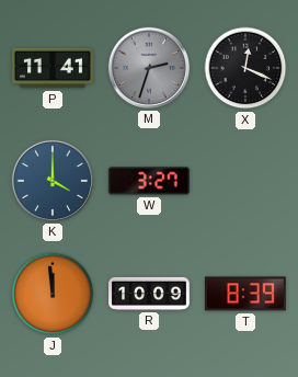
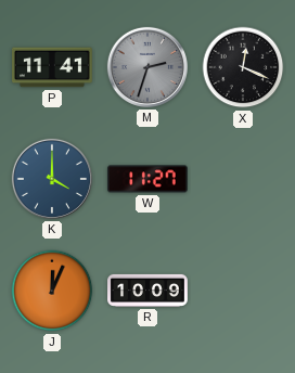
W: 3:27 -> 11:27
J: 11:59 -> 12:04
T: 8:39 -> none
